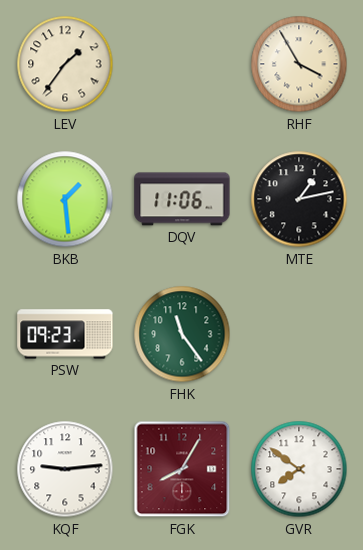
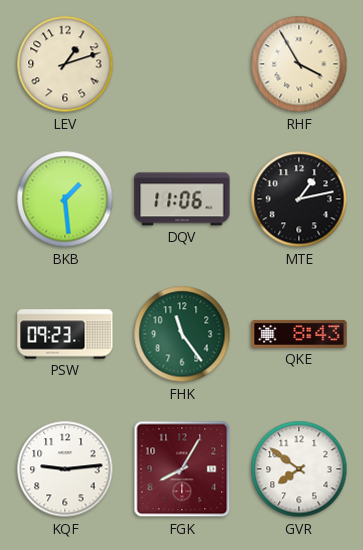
LEV: 1:36 -> 1:12
QKE: none -> 8:43
